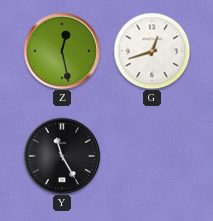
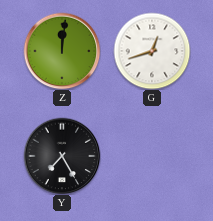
Z: 12:28 -> 12:01
Y: 11:25 -> 7:25
